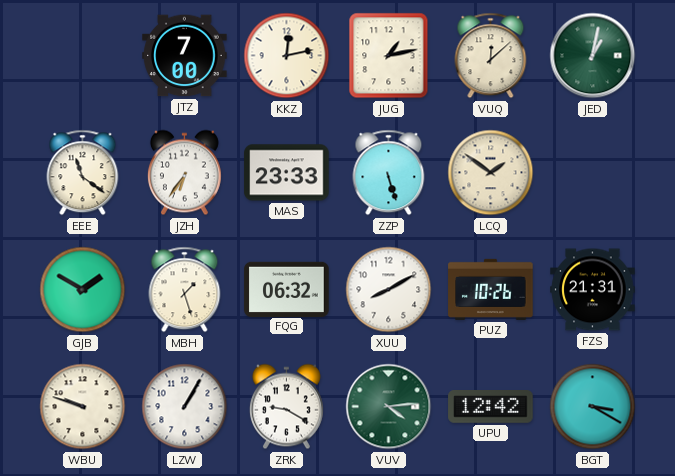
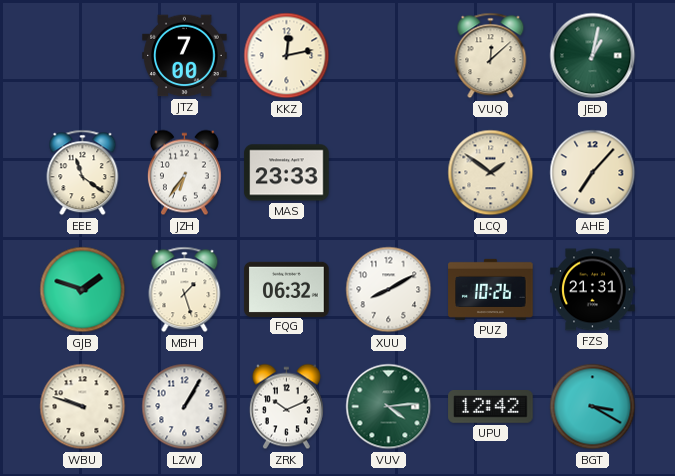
JUG: 1:13 -> none
ZZP: 5:27 -> none
AHE: none -> 7:07
GJB: 1:50 -> 1:48
ZRK: 9:20 -> 10:11
